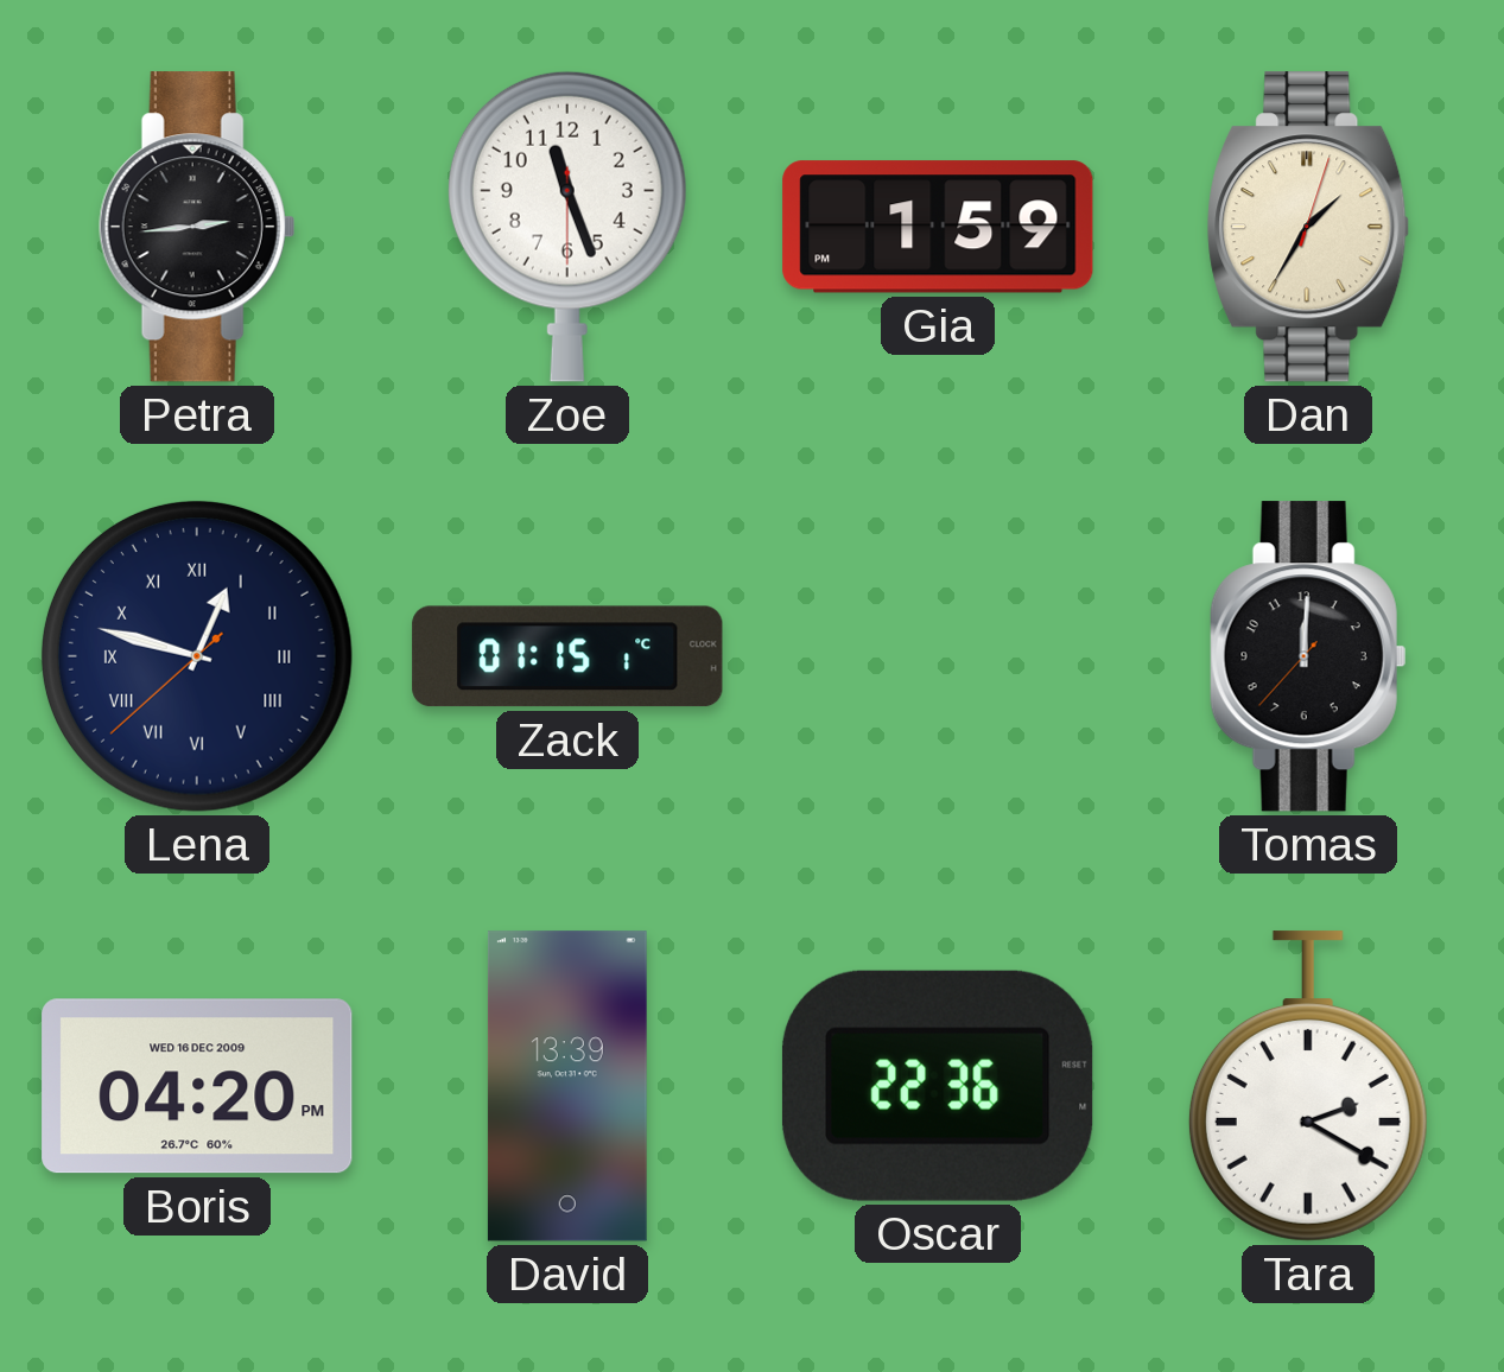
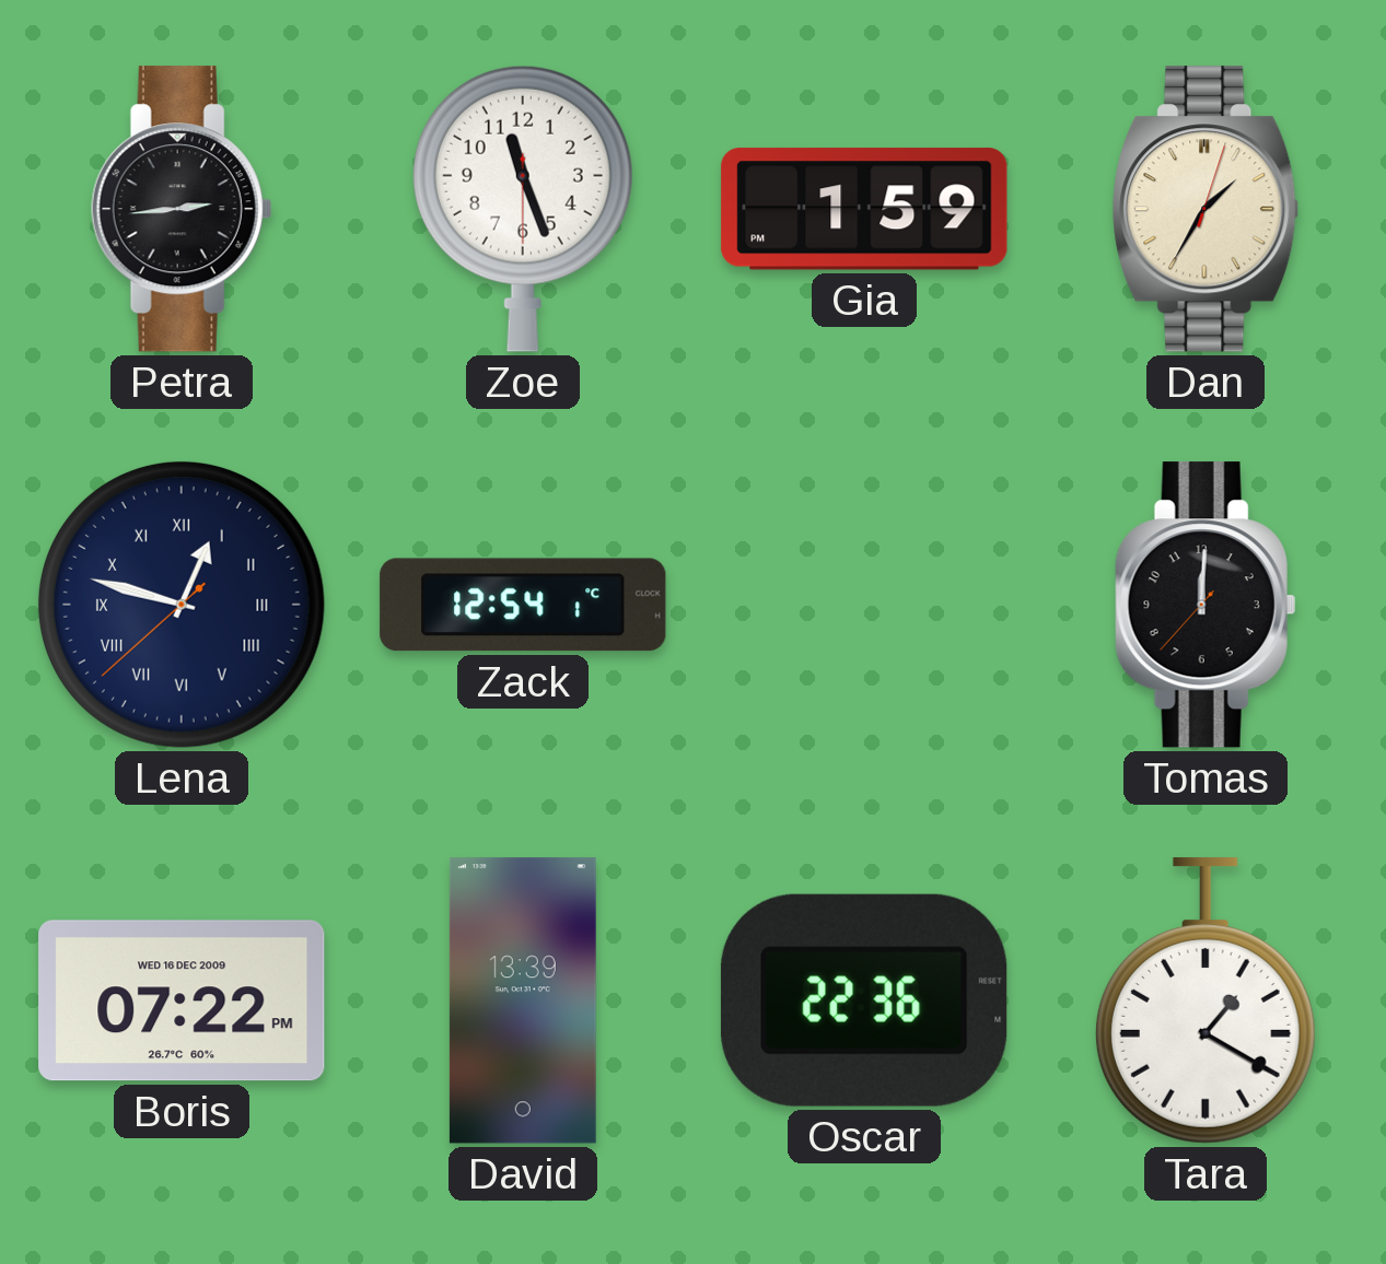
Zack: 01:15 -> 12:54
Boris: 04:20 -> 07:22
Tara: 2:20 -> 1:20
